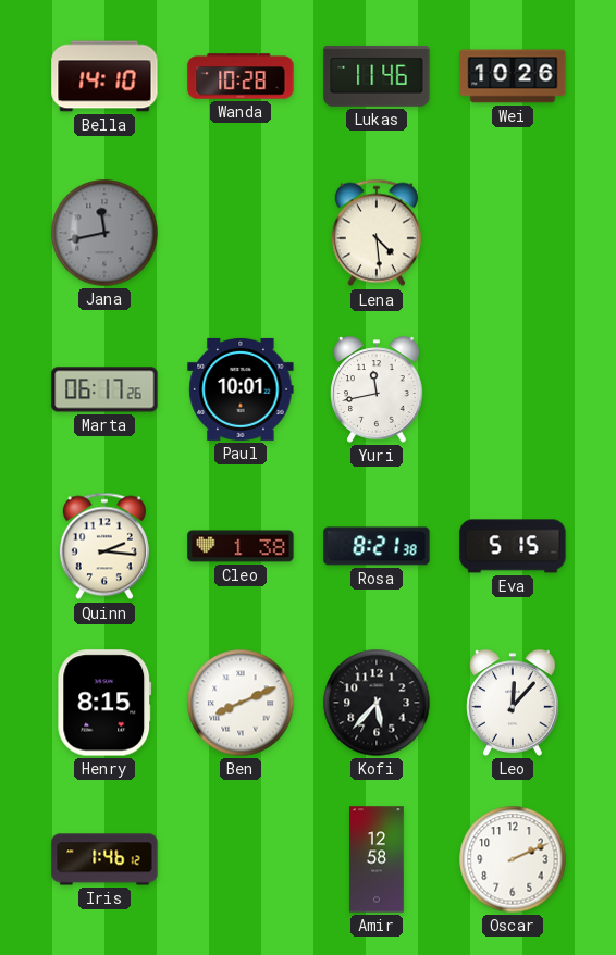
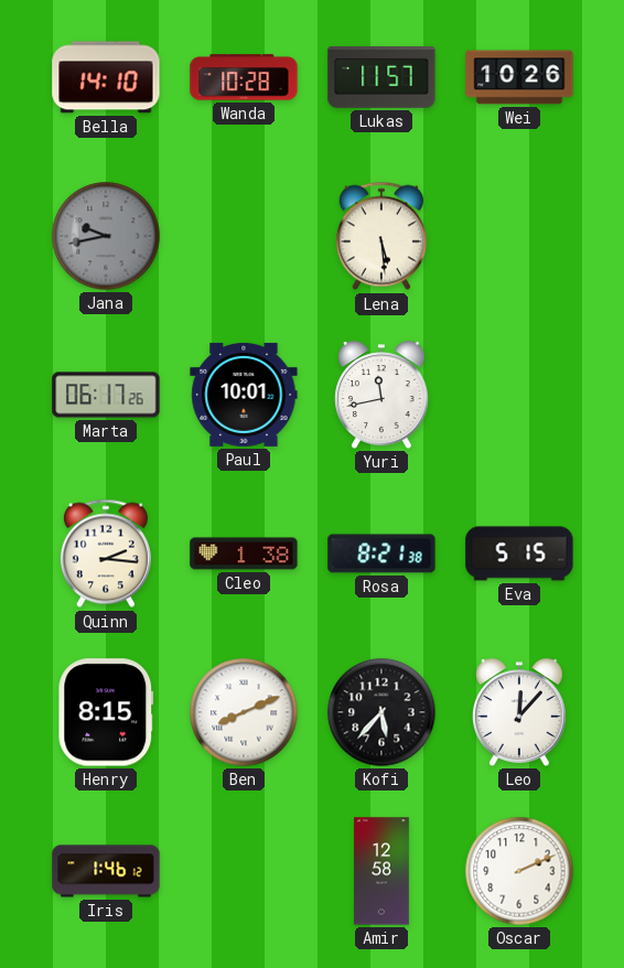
Lukas: 11:46 -> 11:57
Jana: 11:43 -> 9:43
Lena: 4:29 -> 5:29
